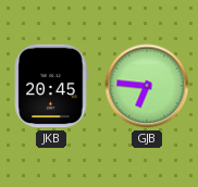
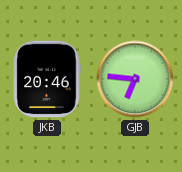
JKB: 20:45 -> 20:46
